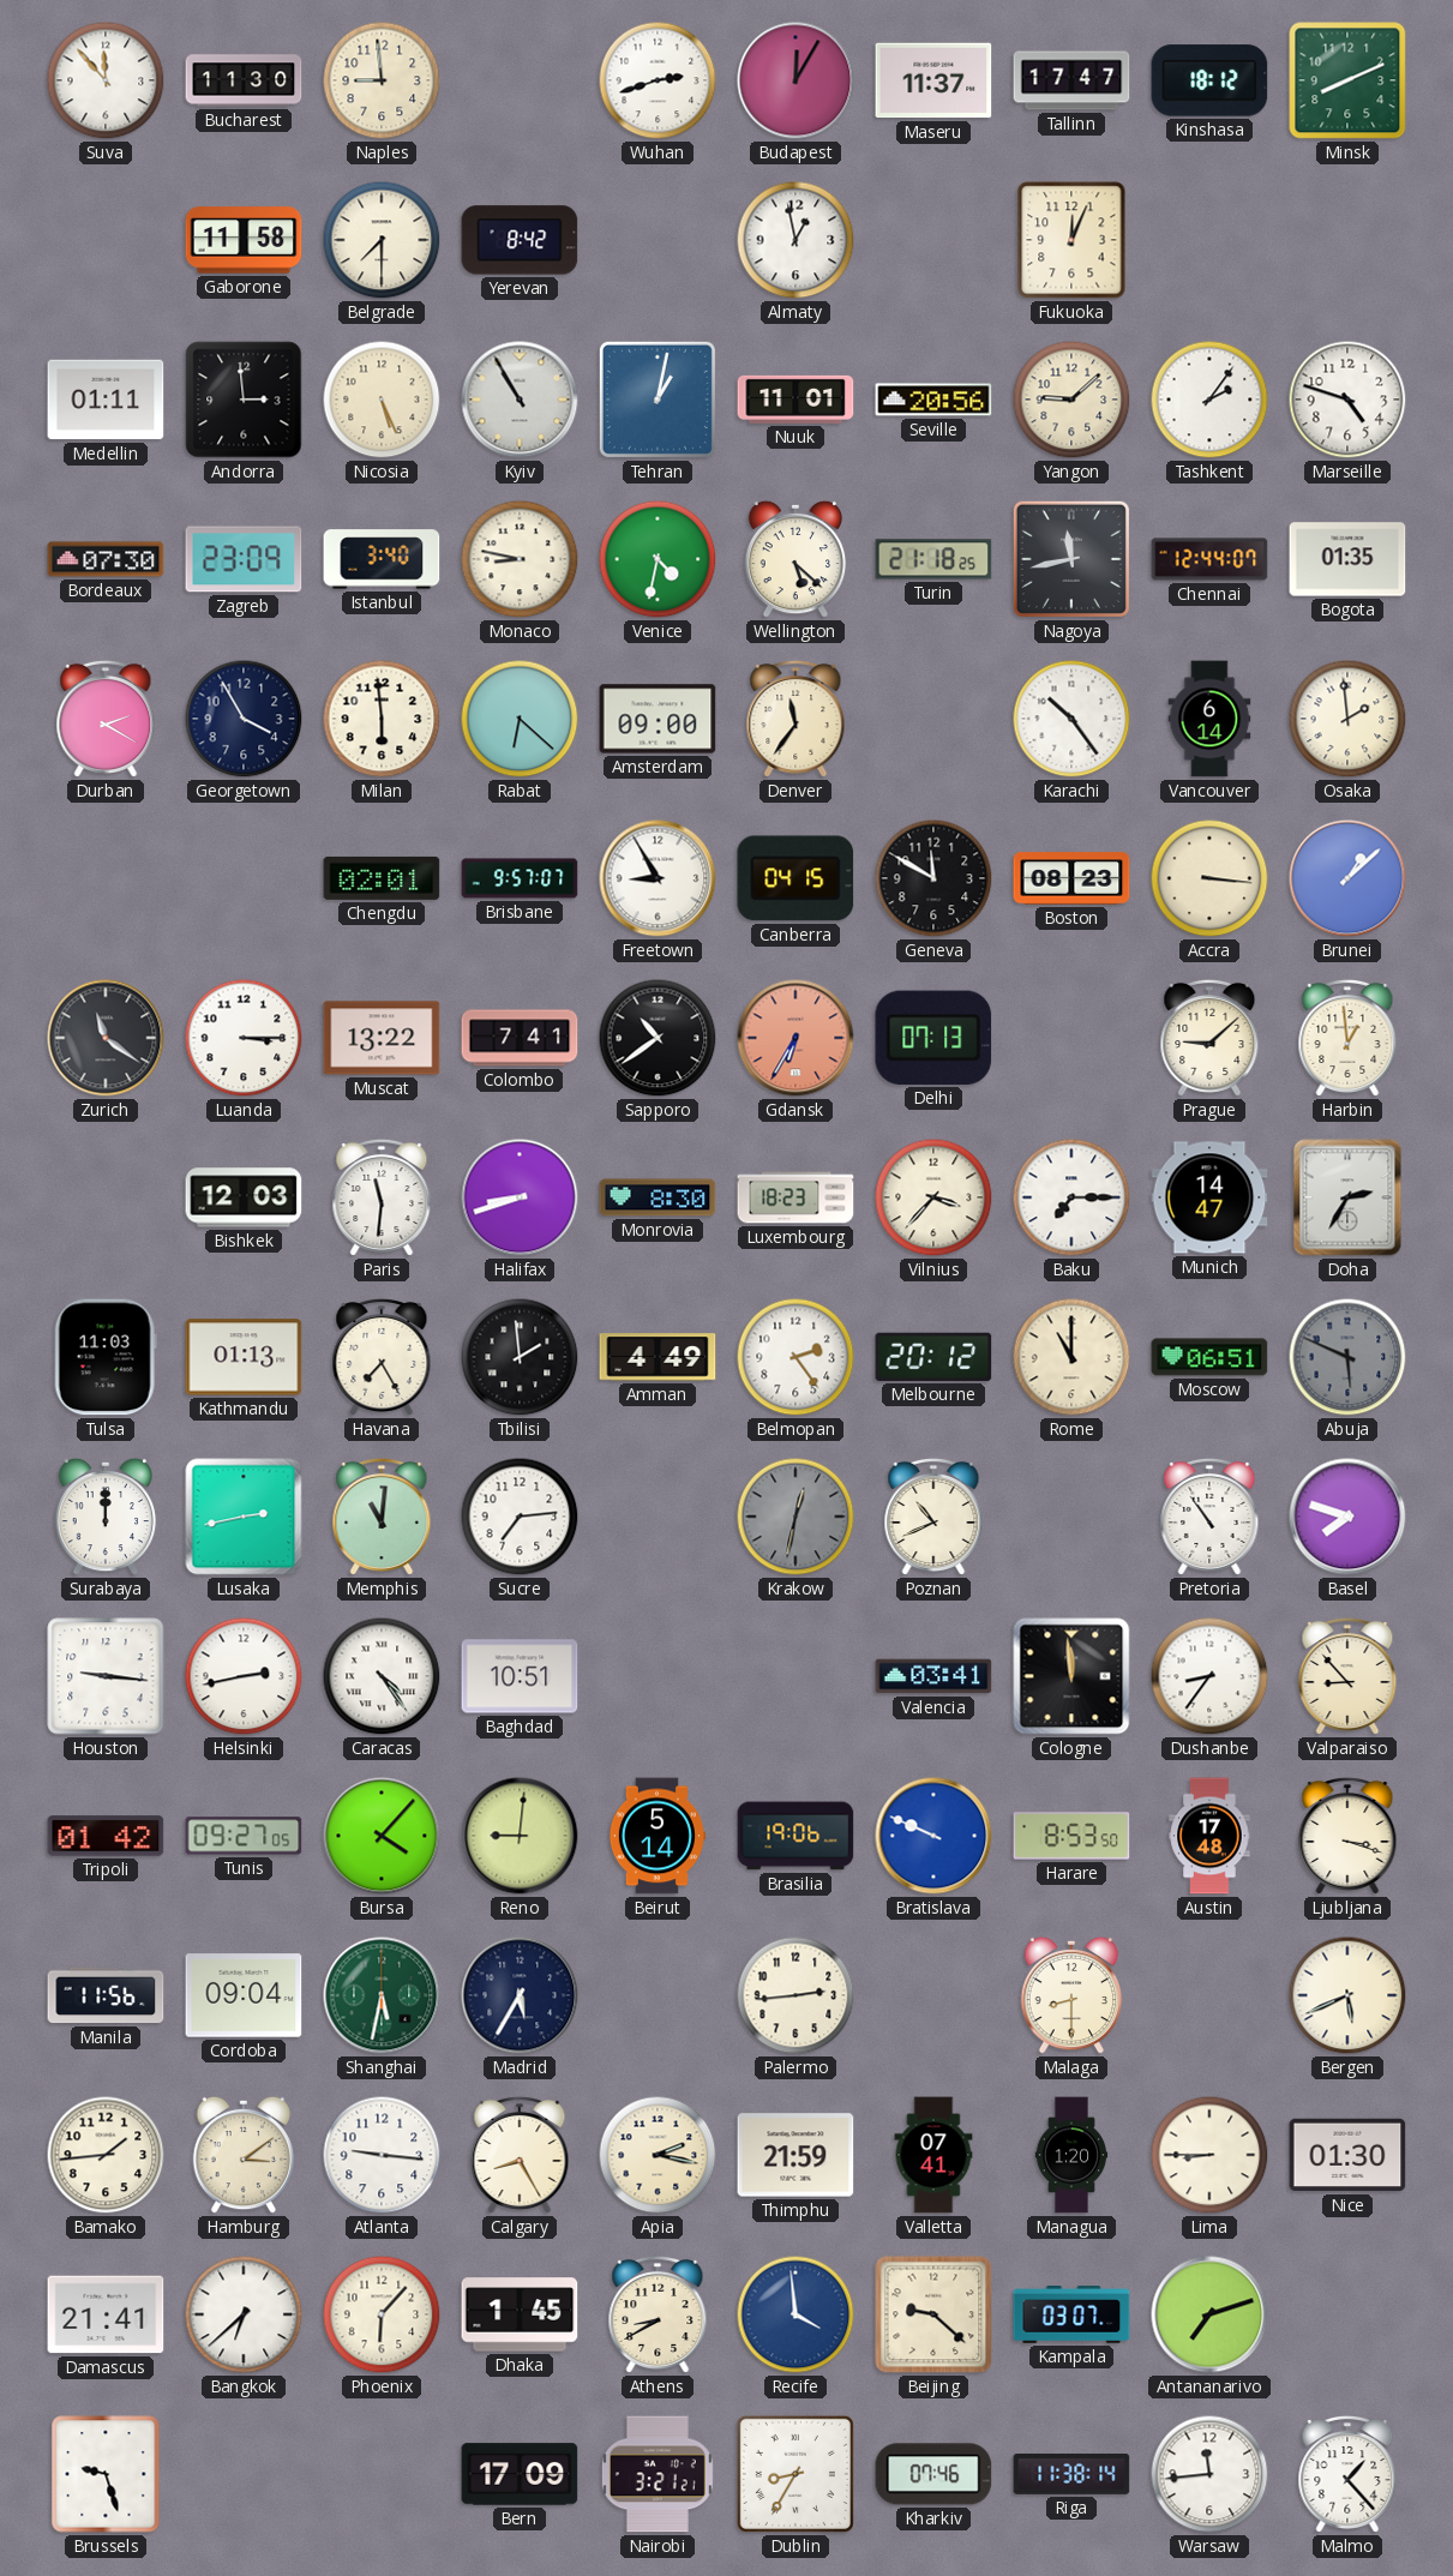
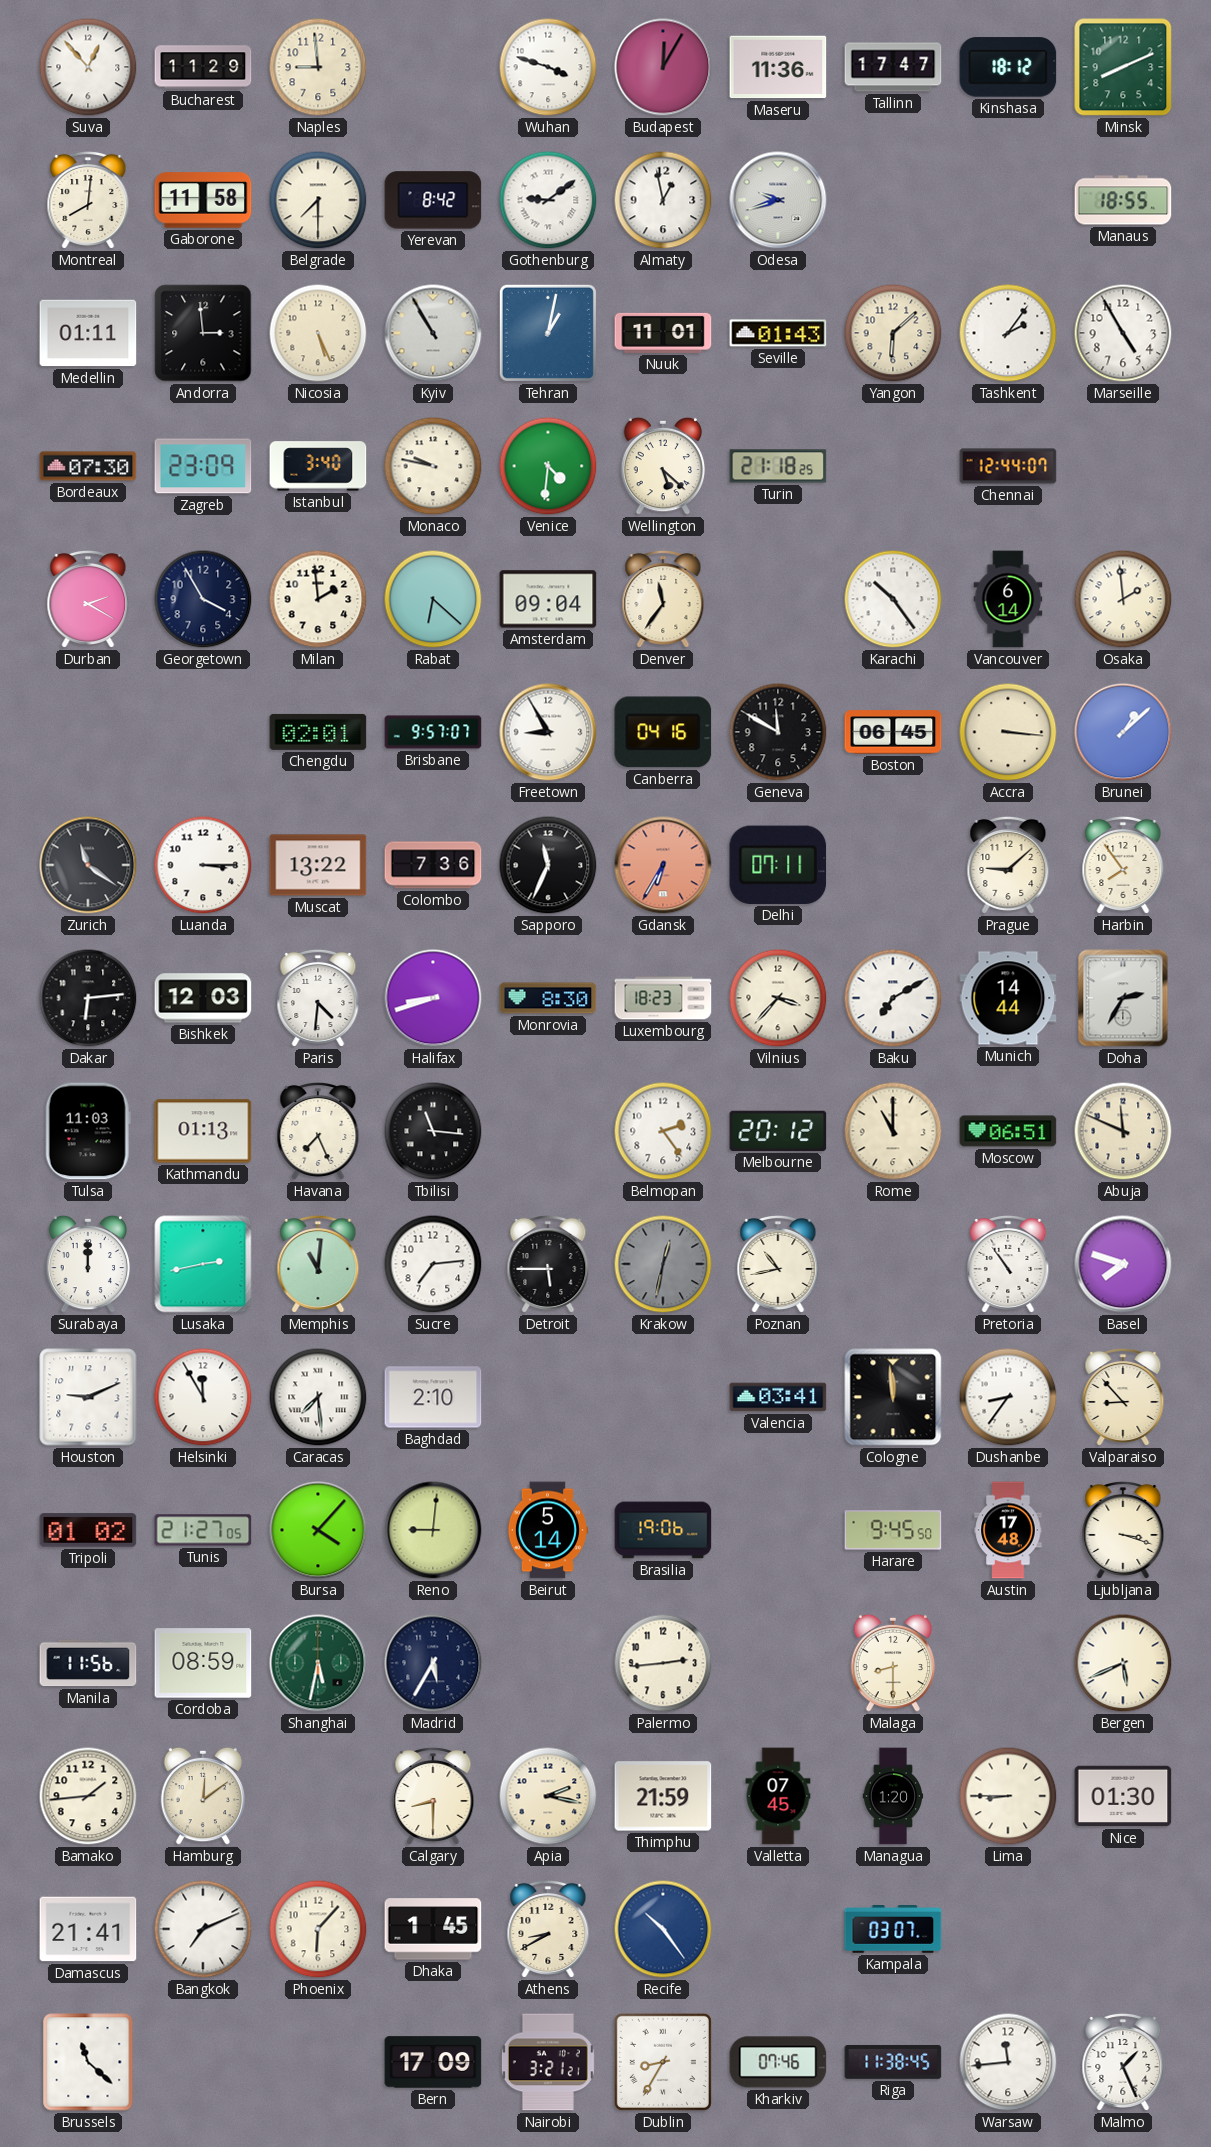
Suva: 11:53 -> 12:53
Bucharest: 11:30 -> 11:29
Wuhan: 2:42 -> 3:48
Maseru: 11:37 -> 11:36
Montreal: none -> 8:01
Gothenburg: none -> 9:09
Odesa: none -> 9:42
Fukuoka: 12:04 -> none
Manaus: none -> 18:55
Seville: 20:56 -> 01:43
Yangon: 9:08 -> 6:08
Marseille: 4:48 -> 4:55
Monaco: 8:47 -> 9:47
Venice: 4:32 -> 4:31
Nagoya: 11:43 -> none
Bogota: 01:35 -> none
Milan: 5:59 -> 1:59
Amsterdam: 09:00 -> 09:04
Canberra: 04:15 -> 04:16
Boston: 08:23 -> 06:45
Colombo: 7:41 -> 7:36
Sapporo: 10:39 -> 11:34
Delhi: 07:13 -> 07:11
Harbin: 12:59 -> 7:54
Dakar: none -> 6:14
Paris: 11:31 -> 4:31
Baku: 7:15 -> 7:10
Munich: 14:47 -> 14:44
Havana: 7:25 -> 7:26
Tbilisi: 1:59 -> 11:16
Amman: 4:49 -> none
Abuja: 5:49 -> 11:49
Abuja dial: grey -> cream
Detroit: none -> 5:45
Poznan: 10:41 -> 10:43
Houston: 9:16 -> 9:11
Helsinki: 2:43 -> 11:55
Caracas: 4:24 -> 7:29
Baghdad: 10:51 -> 2:10
Tripoli: 01:42 -> 01:02
Tunis: 09:27 -> 21:27
Bratislava: 9:49 -> none
Harare: 8:53 -> 9:45
Cordoba: 09:04 -> 08:59
Hamburg: 3:09 -> 12:09
Atlanta: 9:16 -> none
Calgary: 8:25 -> 8:30
Valletta: 07:41 -> 07:45
Bangkok: 6:38 -> 7:11
Recife: 3:59 -> 10:24
Beijing: 9:22 -> none
Antananarivo: 7:12 -> none
Brussels: 9:27 -> 11:22
Riga: 11:38:14 -> 11:38:45
Malmo: 1:23 -> 1:26
